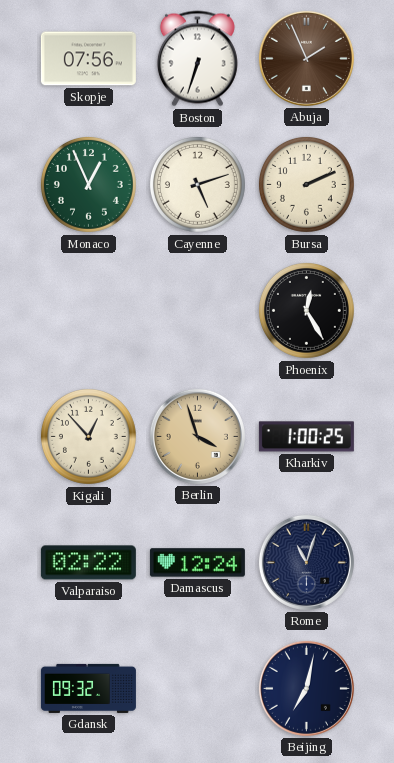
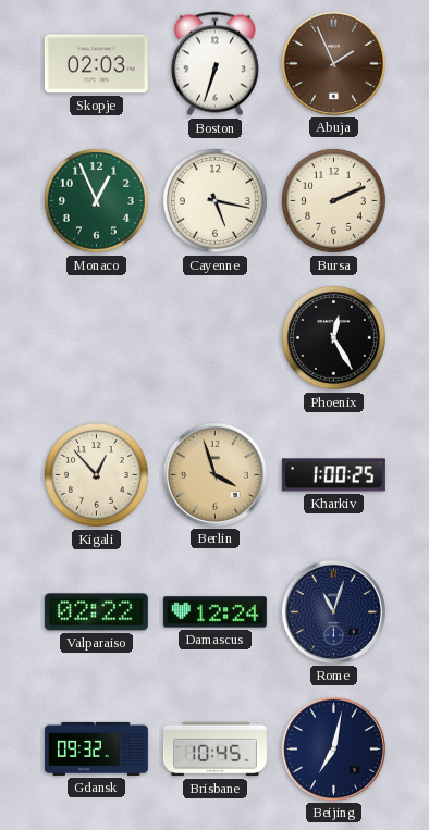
Skopje: 07:56 -> 02:03
Cayenne: 5:12 -> 5:17
Brisbane: none -> 10:45
